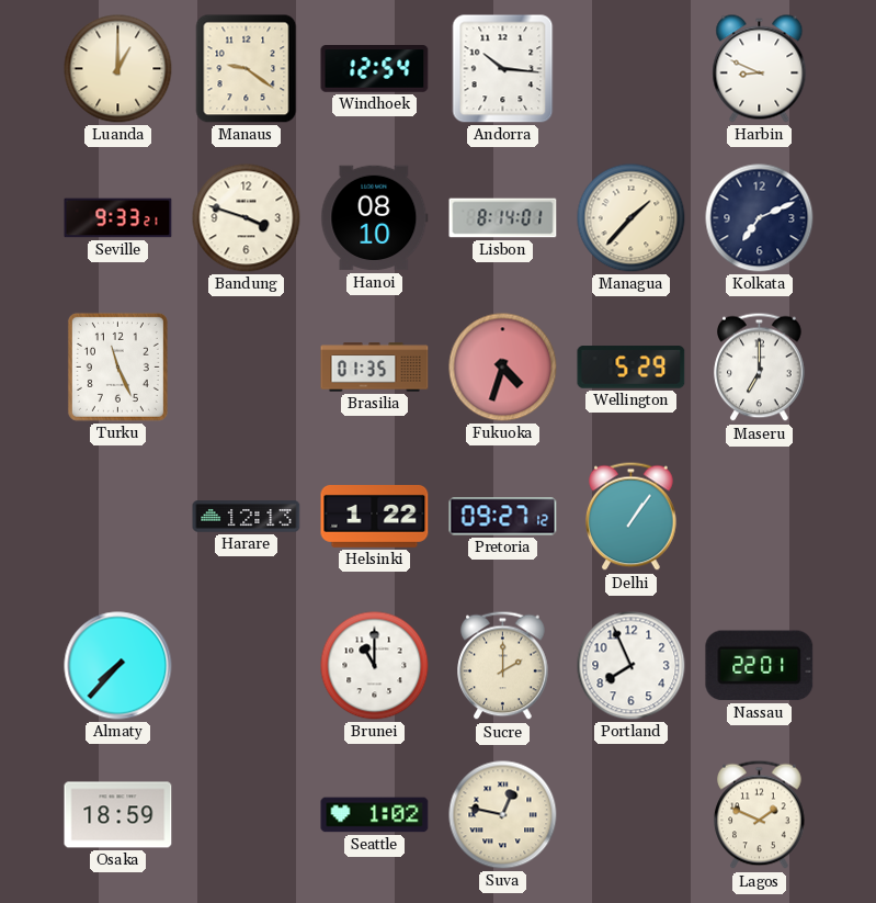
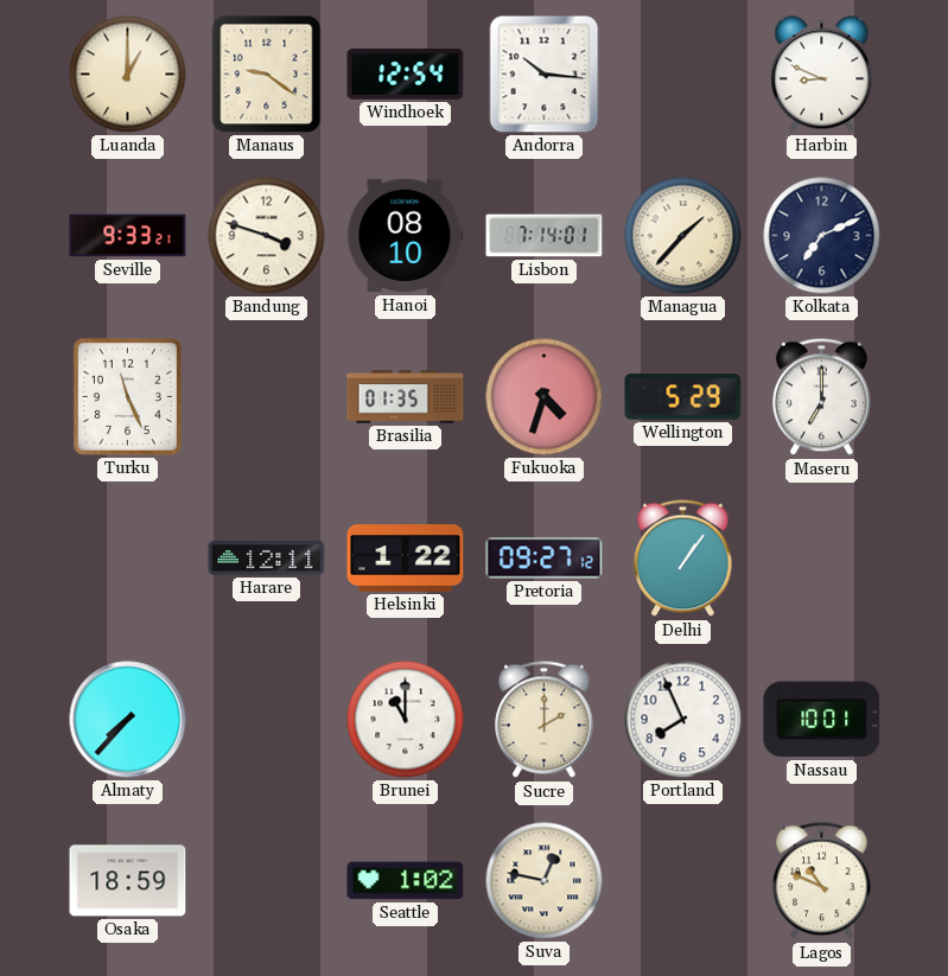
Lisbon: 8:14 -> 7:14
Harare: 12:13 -> 12:11
Nassau: 22:01 -> 10:01
Lagos: 1:49 -> 10:49
